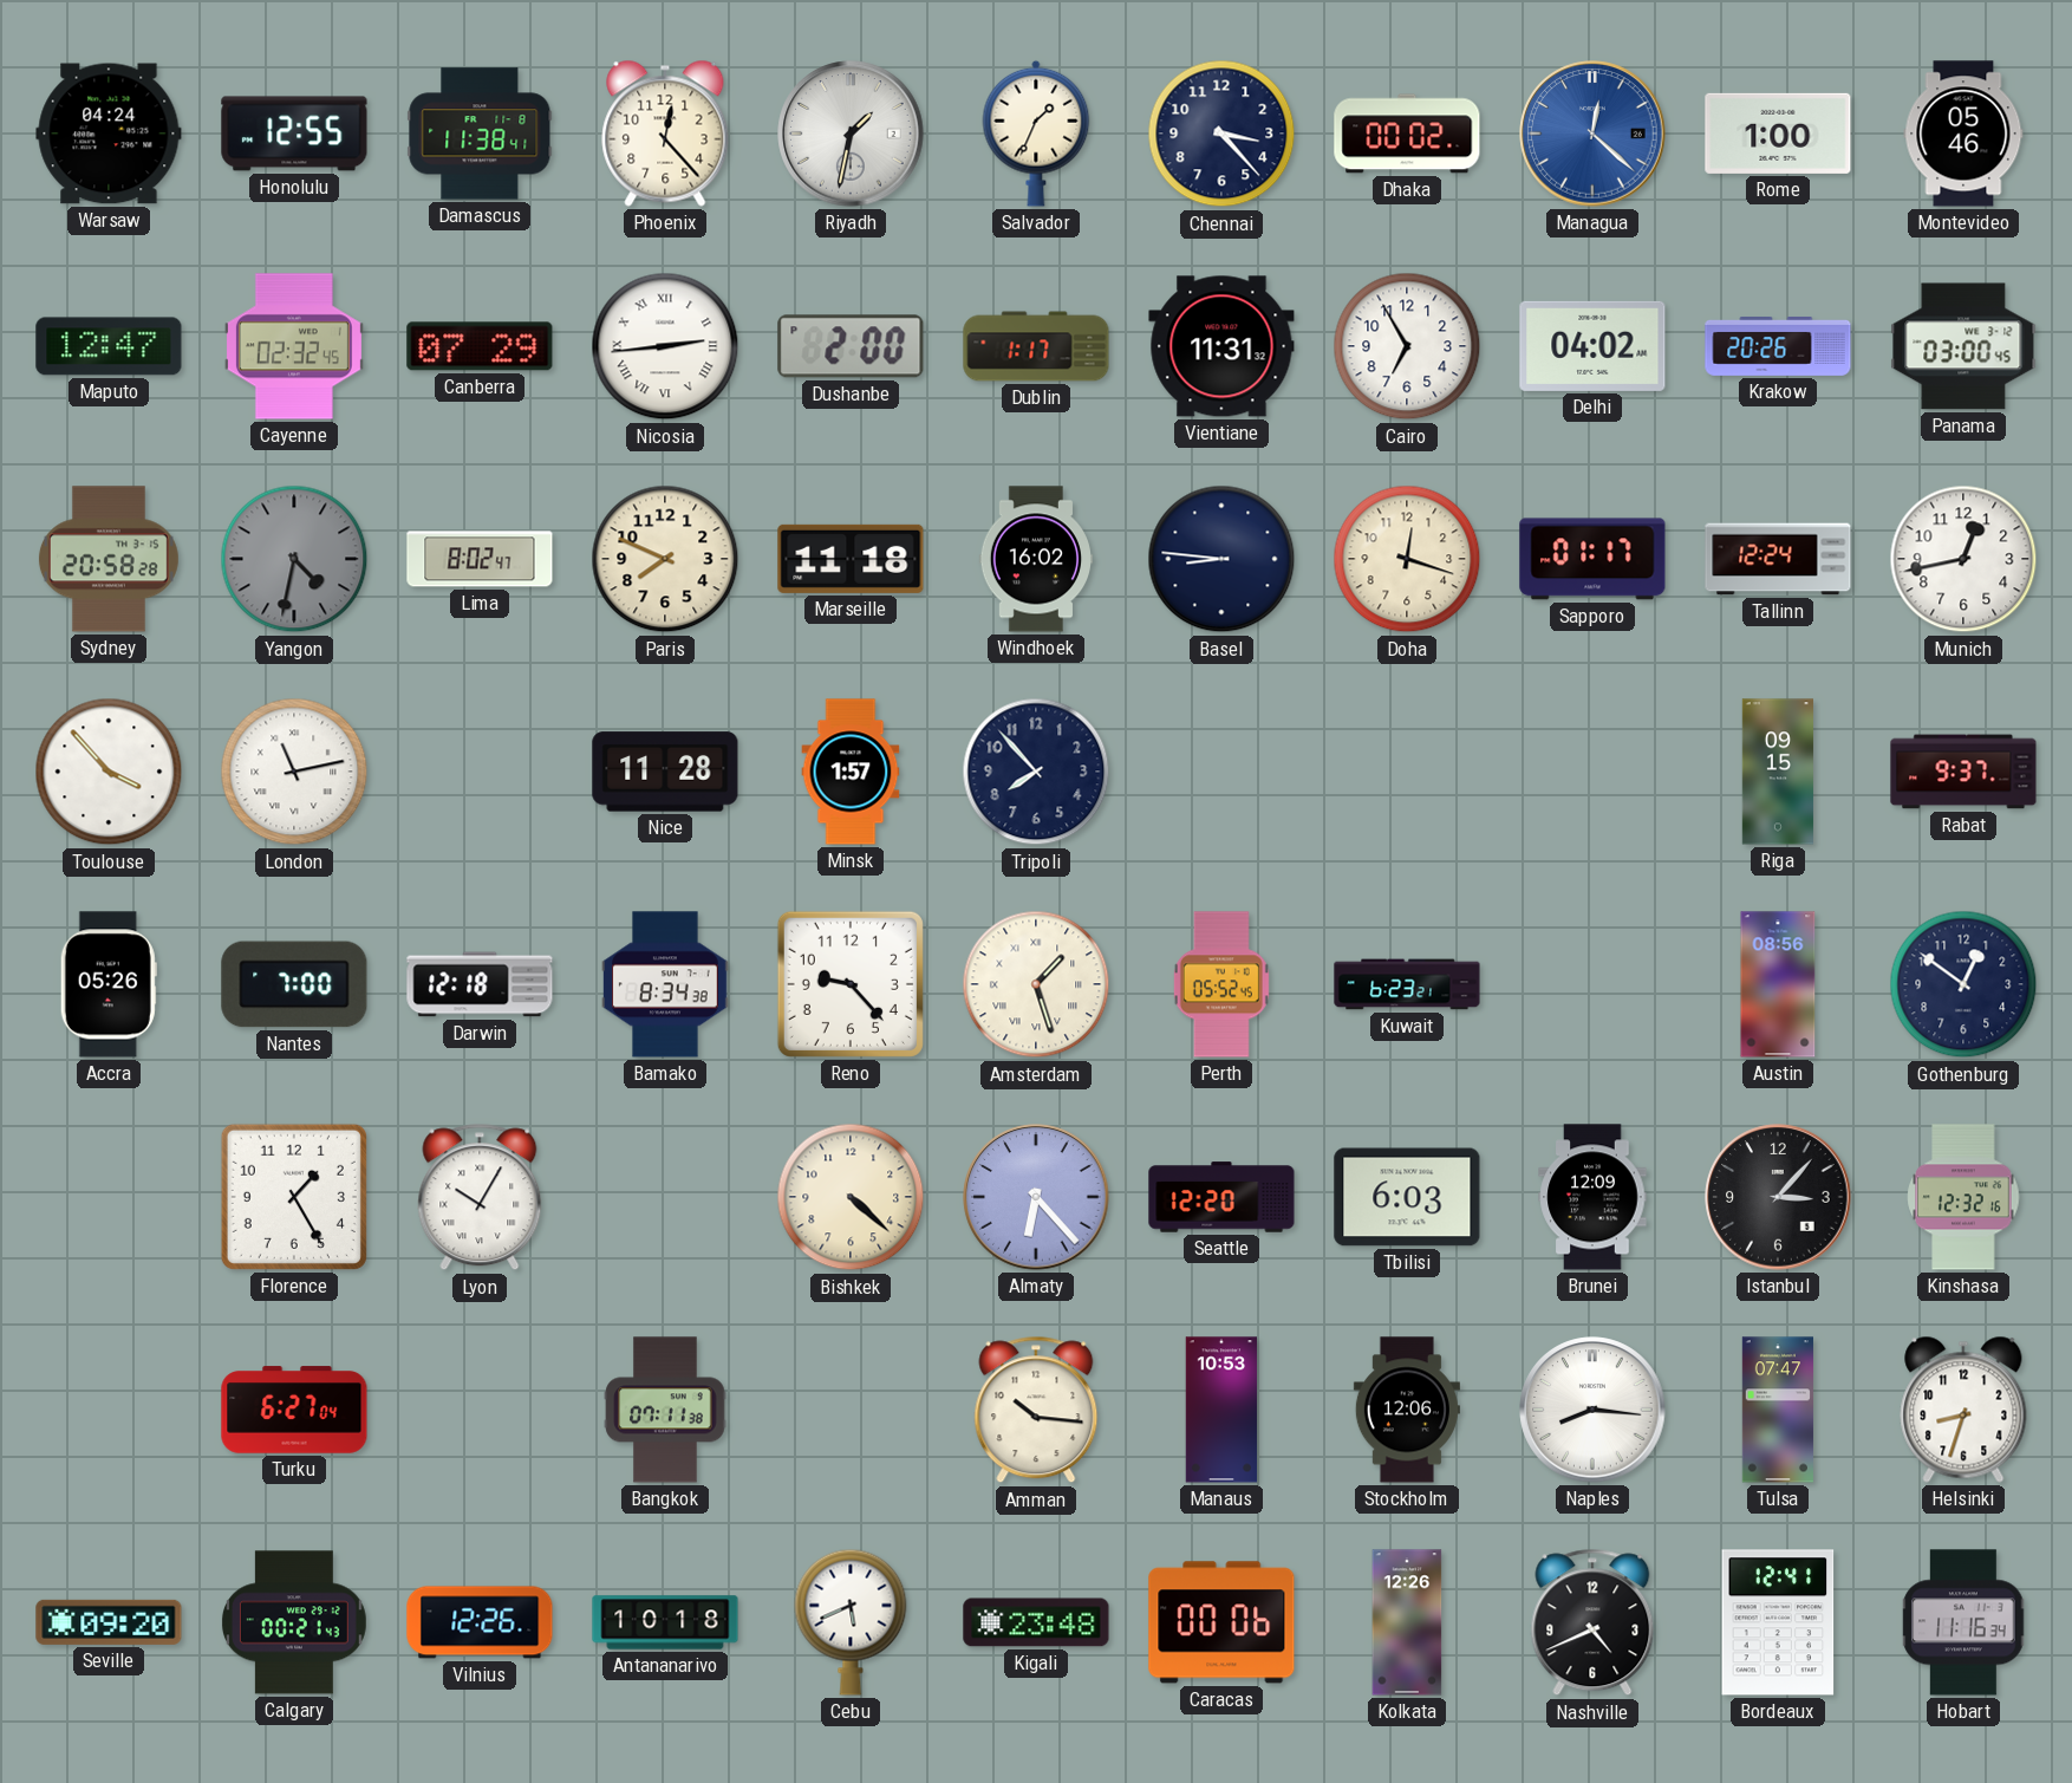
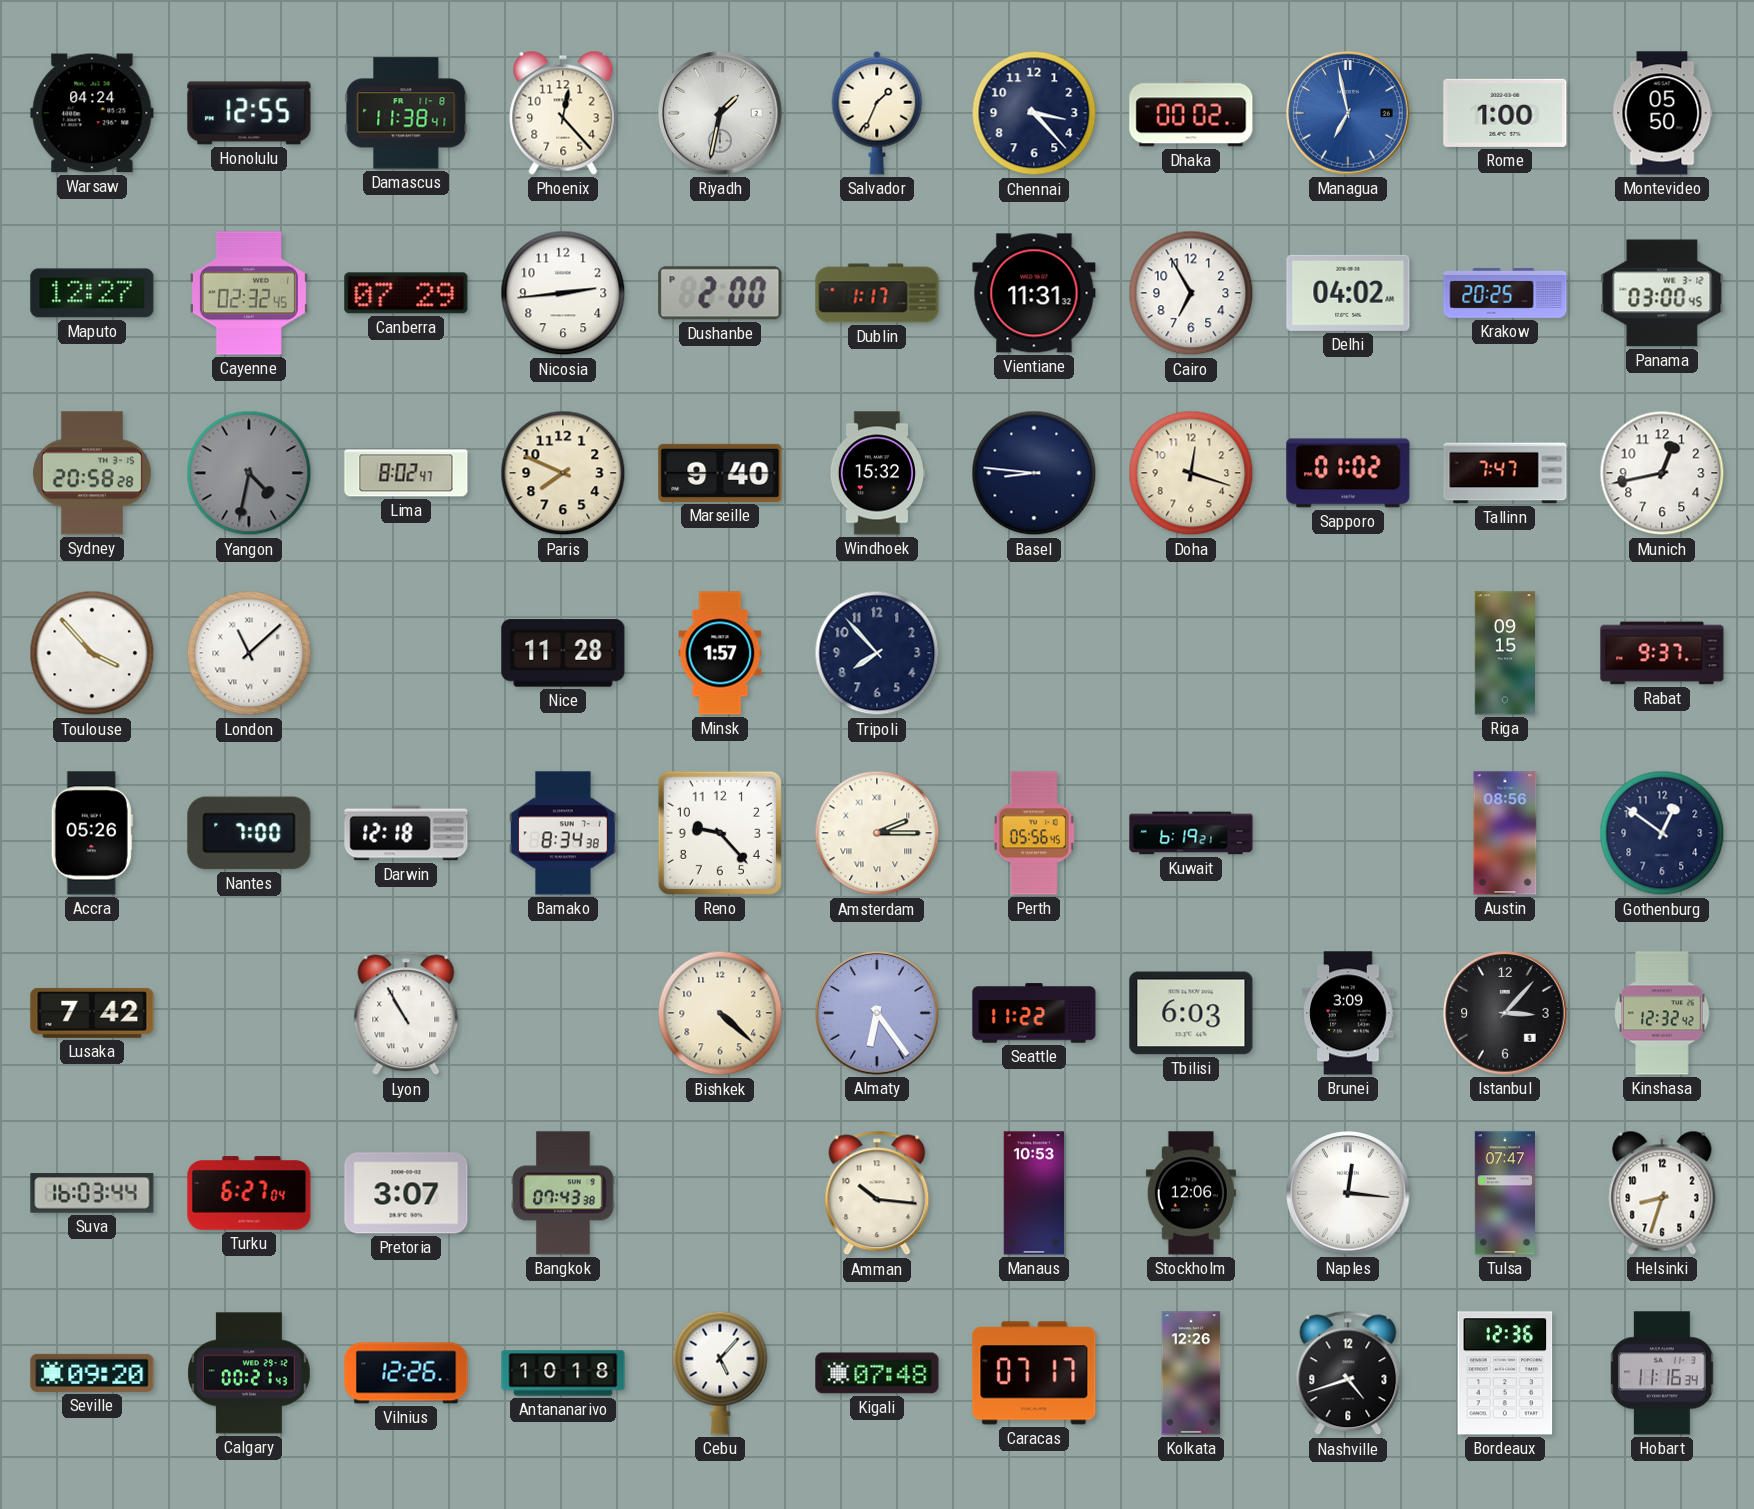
Managua: 12:22 -> 6:58
Montevideo: 05:46 -> 05:50
Maputo: 12:47 -> 12:27
Nicosia numerals: Roman -> Arabic
Krakow: 20:26 -> 20:25
Marseille: 11:18 -> 9:40
Windhoek: 16:02 -> 15:32
Sapporo: 01:17 -> 01:02
Tallinn: 12:24 -> 7:47
London: 11:13 -> 11:08
Amsterdam: 1:27 -> 2:15
Perth: 05:52 -> 05:56
Kuwait: 6:23 -> 6:19
Lusaka: none -> 7:42
Florence: 1:25 -> none
Lyon: 10:05 -> 10:55
Almaty: 6:23 -> 6:24
Seattle: 12:20 -> 11:22
Brunei: 12:09 -> 3:09
Kinshasa: 12:32:16 -> 12:32:42
Suva: none -> 16:03
Pretoria: none -> 3:07
Bangkok: 07:11 -> 07:43
Naples: 8:16 -> 12:16
Cebu: 5:41 -> 5:07
Kigali: 23:48 -> 07:48
Caracas: 00:06 -> 07:17
Nashville: 4:41 -> 4:42
Bordeaux: 12:41 -> 12:36
